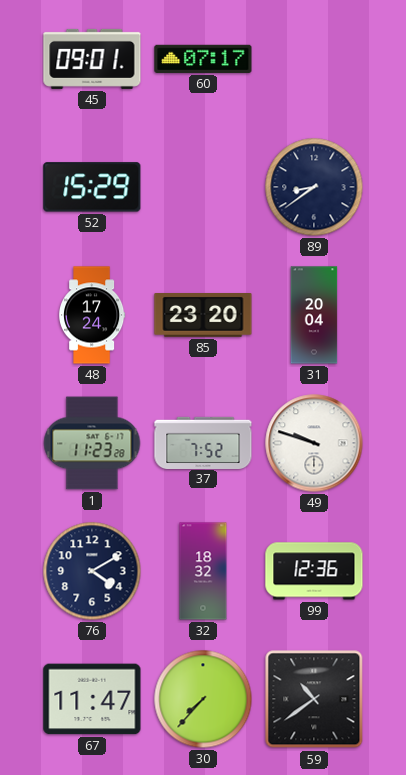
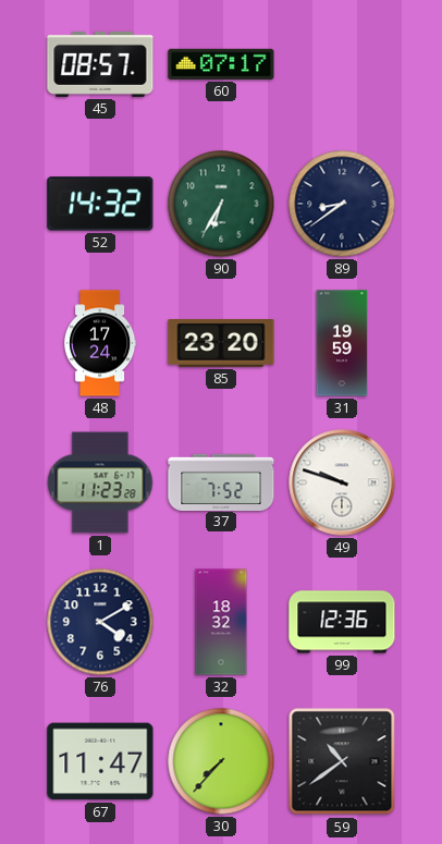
45: 09:01 -> 08:57
52: 15:29 -> 14:32
90: none -> 6:35
31: 20:04 -> 19:59
